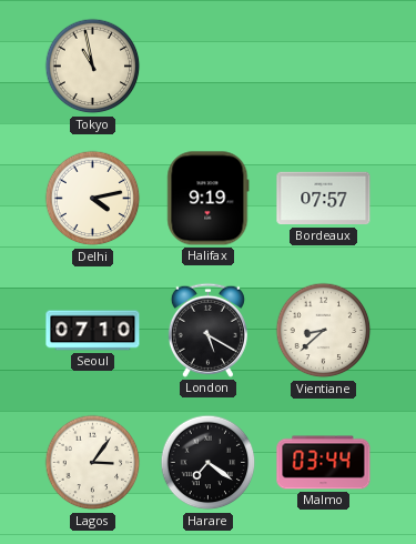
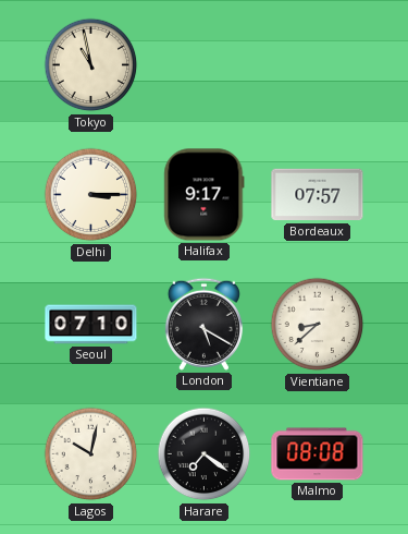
Delhi: 4:13 -> 3:15
Halifax: 9:19 -> 9:17
Lagos: 3:06 -> 10:02
Malmo: 03:44 -> 08:08
